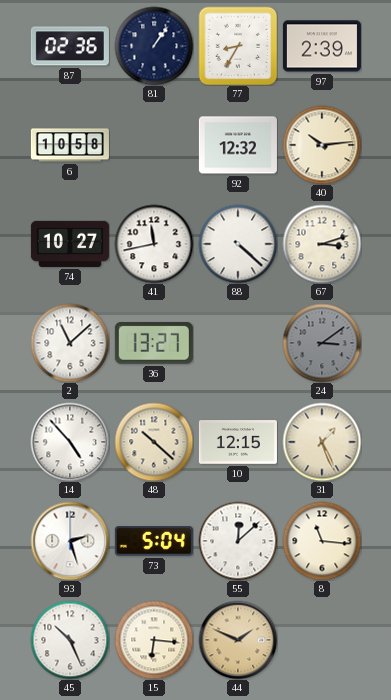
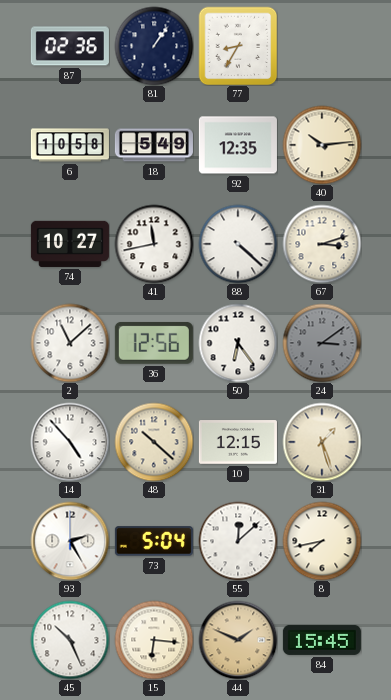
97: 2:39 -> none
18: none -> 5:49
92: 12:32 -> 12:35
36: 13:27 -> 12:56
50: none -> 6:24
31: 1:26 -> 1:27
93: 2:27 -> 2:25
8: 11:16 -> 7:43
84: none -> 15:45
